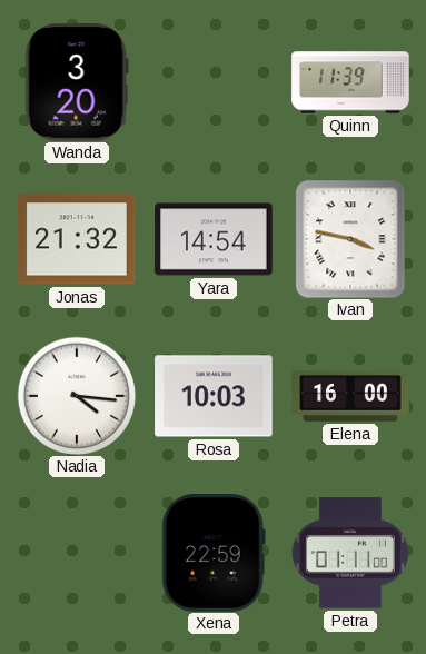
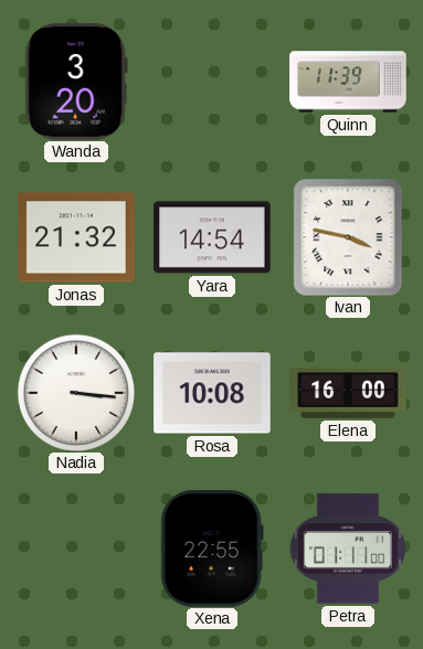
Nadia: 4:16 -> 3:16
Rosa: 10:03 -> 10:08
Xena: 22:59 -> 22:55
